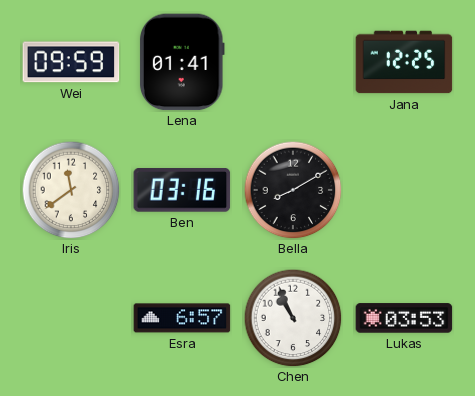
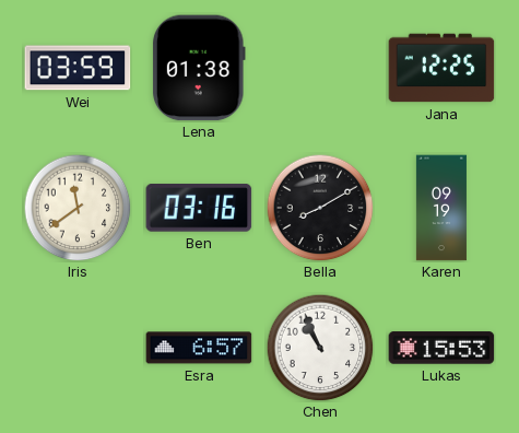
Wei: 09:59 -> 03:59
Lena: 01:41 -> 01:38
Karen: none -> 09:19
Lukas: 03:53 -> 15:53
